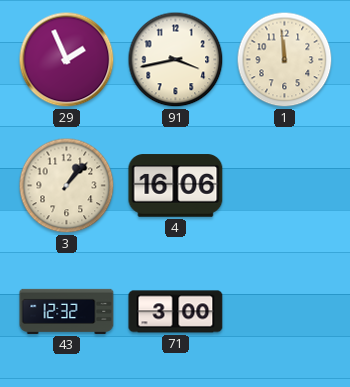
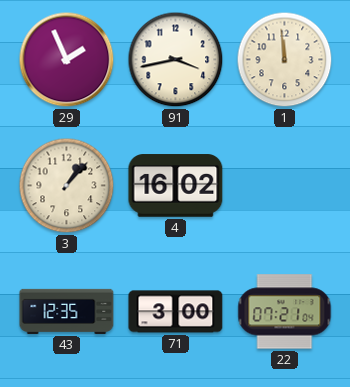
4: 16:06 -> 16:02
43: 12:32 -> 12:35
22: none -> 07:21
